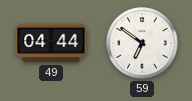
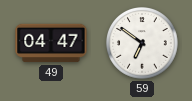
49: 04:44 -> 04:47
